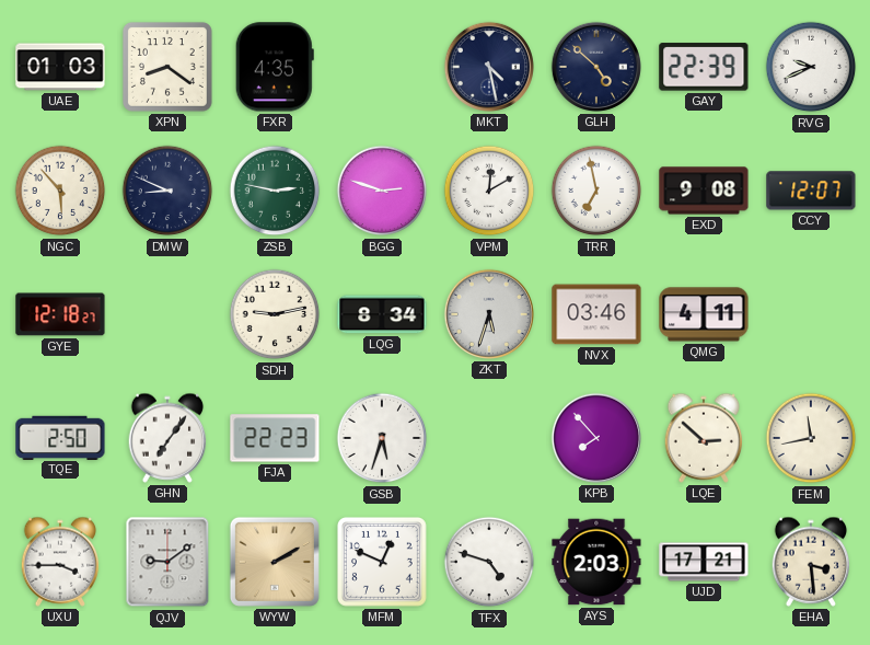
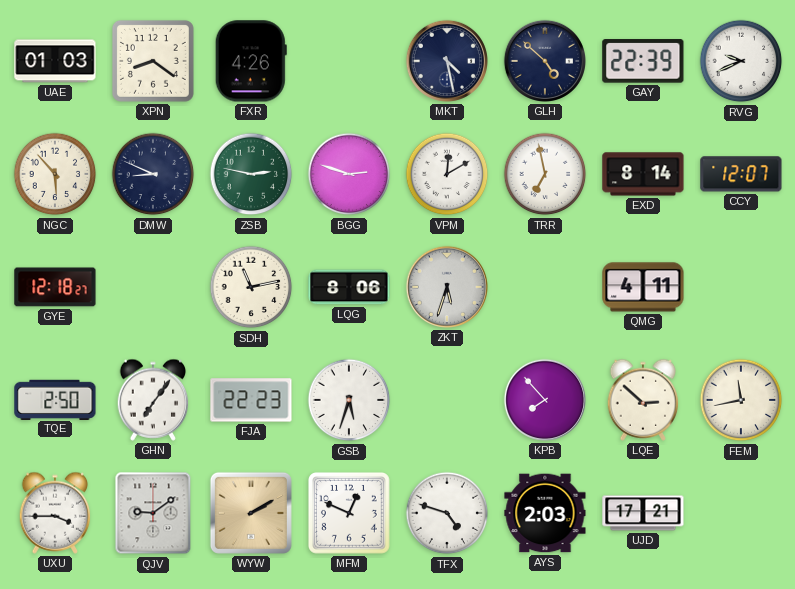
FXR: 4:35 -> 4:26
EXD: 9:08 -> 8:14
SDH: 9:13 -> 11:13
LQG: 8:34 -> 8:06
NVX: 03:46 -> none
EHA: 3:29 -> none
